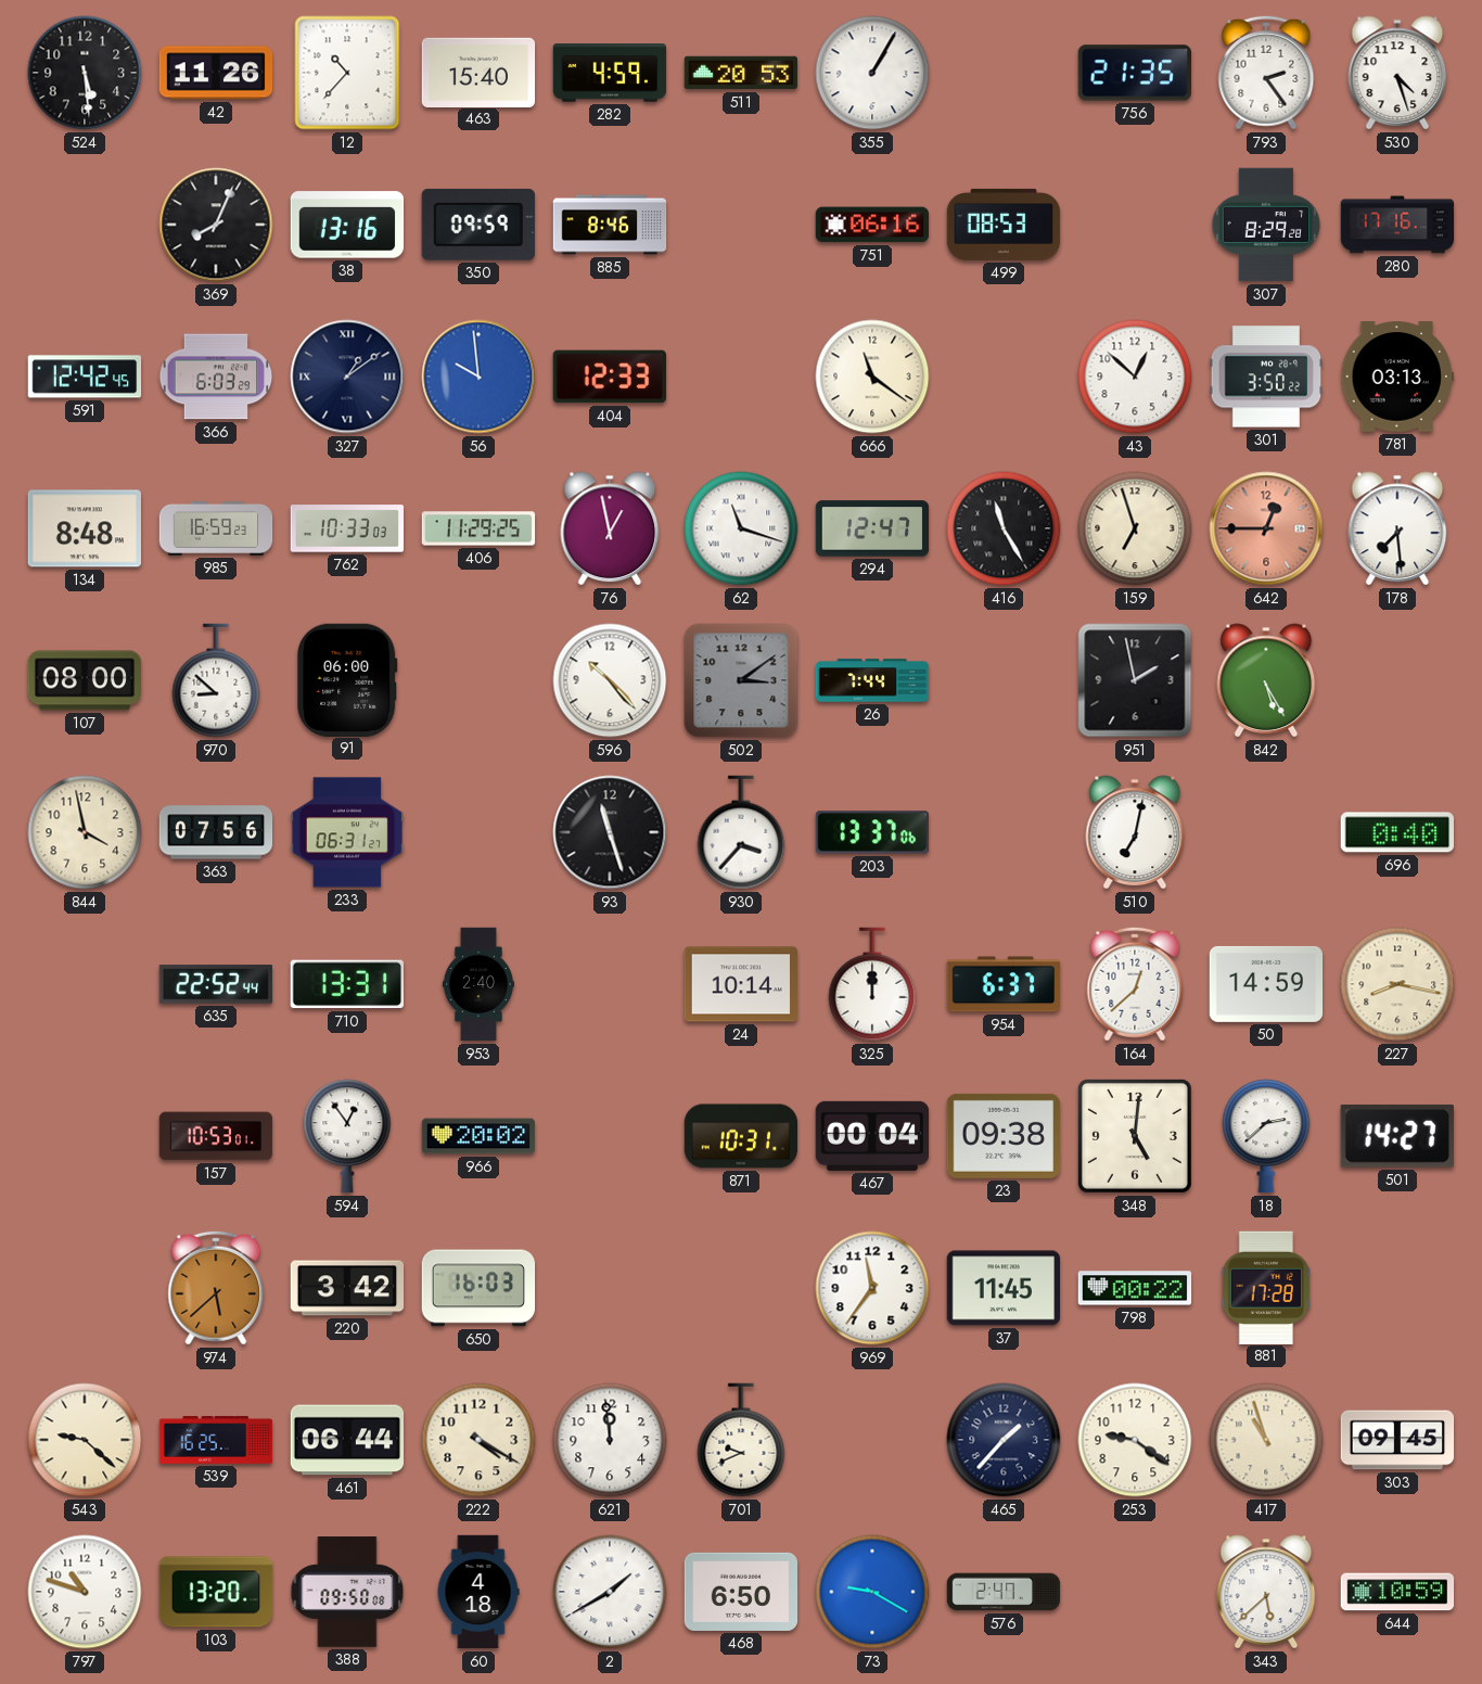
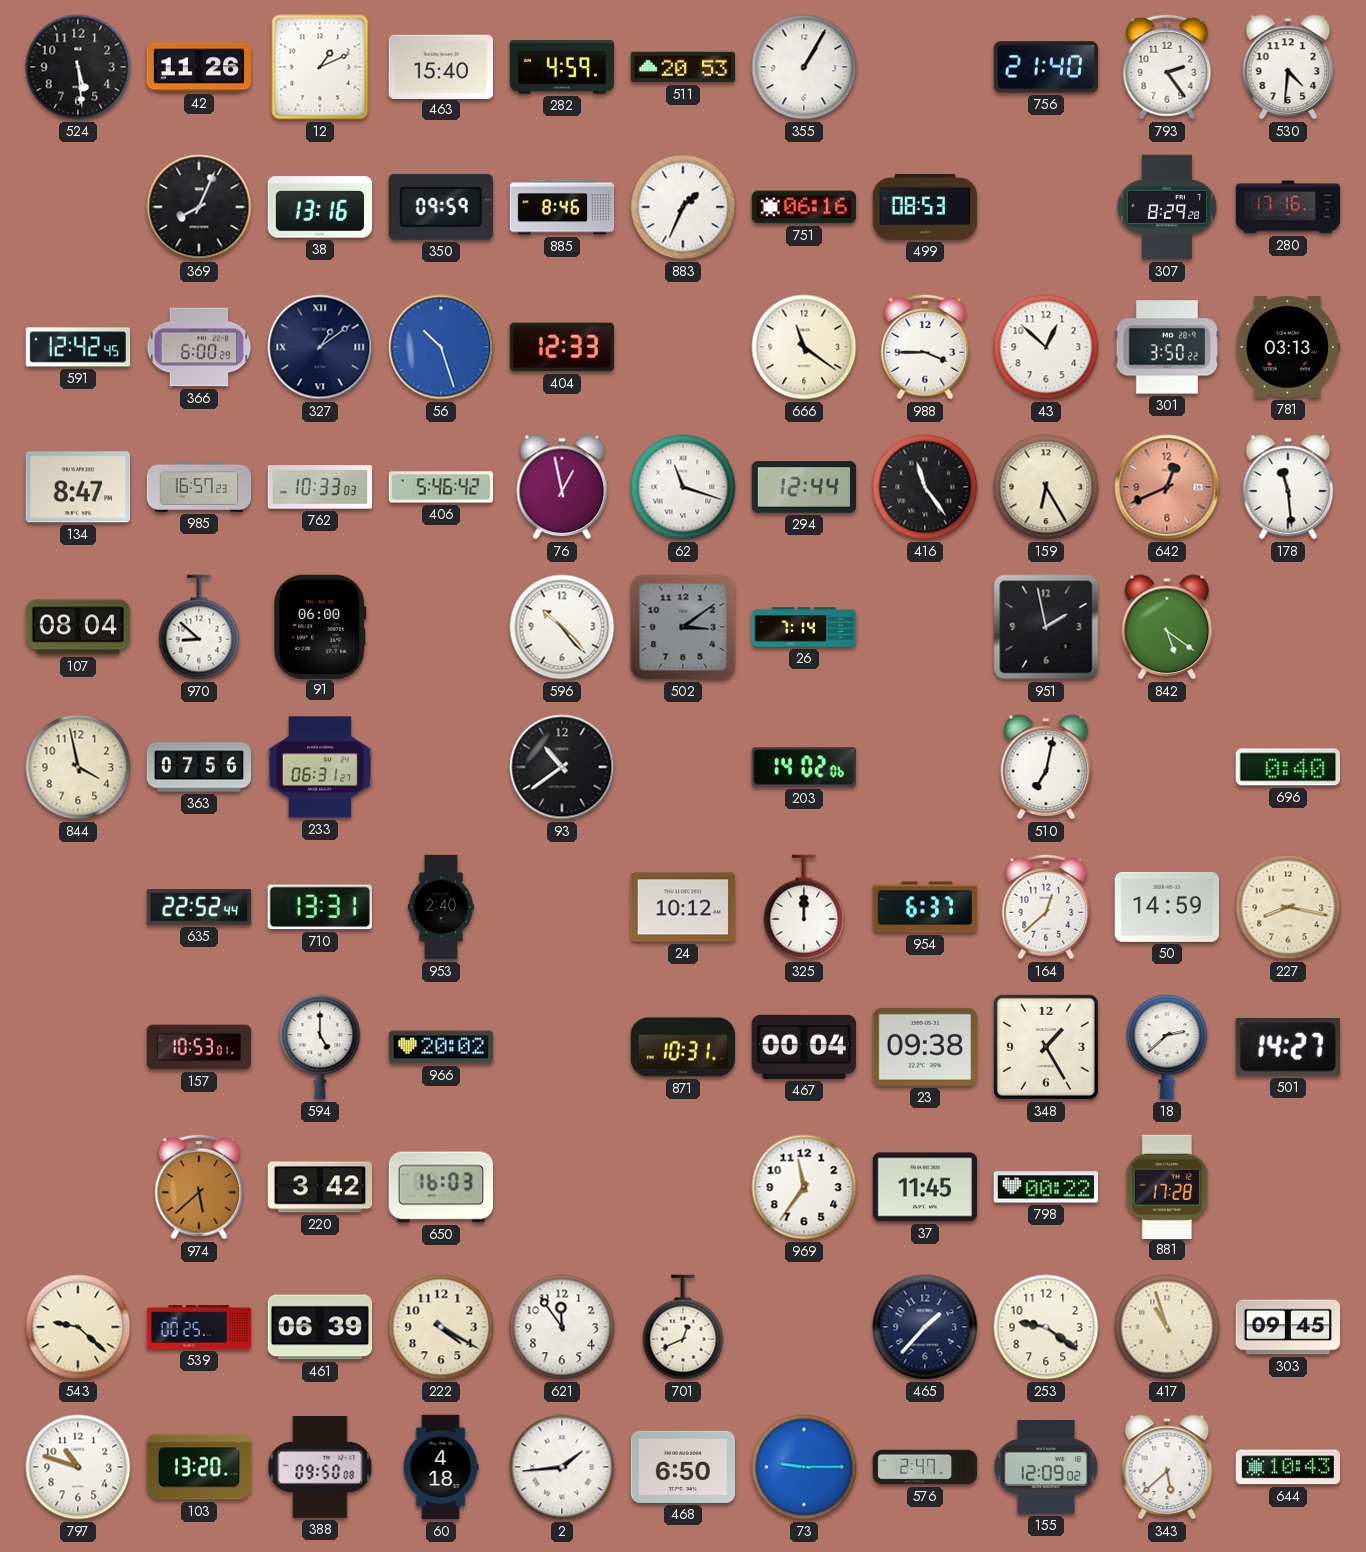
12: 10:37 -> 1:11
756: 21:35 -> 21:40
530: 4:27 -> 4:31
883: none -> 1:34
366: 6:03 -> 6:00
56: 9:59 -> 10:27
988: none -> 3:45
134: 8:48 -> 8:47
985: 16:59 -> 16:57
406: 11:29 -> 5:46
294: 12:47 -> 12:44
416: 11:25 -> 11:24
159: 6:57 -> 6:25
642: 12:45 -> 12:41
178: 7:29 -> 11:29
107: 08:00 -> 08:04
26: 7:44 -> 7:14
842: 5:25 -> 5:21
93: 11:27 -> 10:39
930: 3:37 -> none
203: 13:37 -> 14:02
24: 10:14 -> 10:12
594: 12:54 -> 5:00
348: 5:01 -> 1:25
539: 16:25 -> 00:25
461: 06:44 -> 06:39
621: 11:59 -> 11:54
701: 9:41 -> 12:41
2: 1:40 -> 1:44
73: 9:20 -> 9:15
155: none -> 12:09
644: 10:59 -> 10:43
